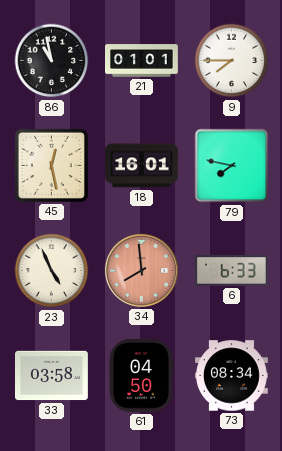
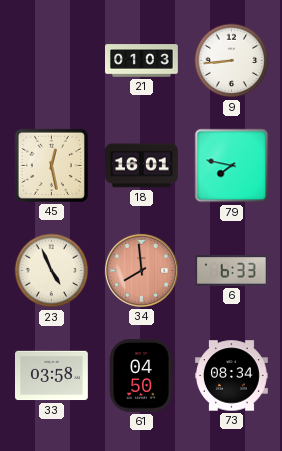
86: 10:58 -> none
21: 01:01 -> 01:03
9: 7:45 -> 8:44
